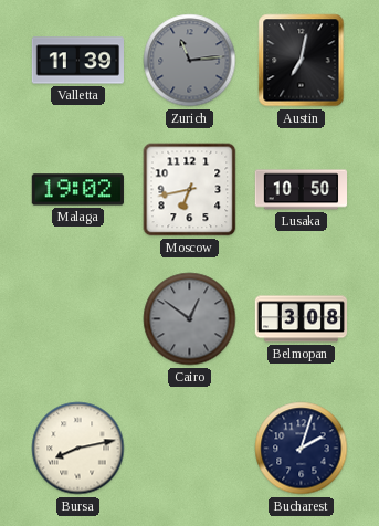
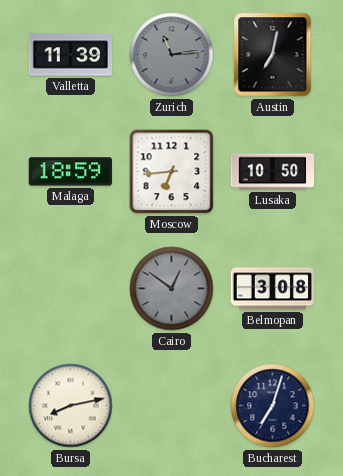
Malaga: 19:02 -> 18:59
Moscow: 6:43 -> 6:44
Bucharest: 2:03 -> 7:03
